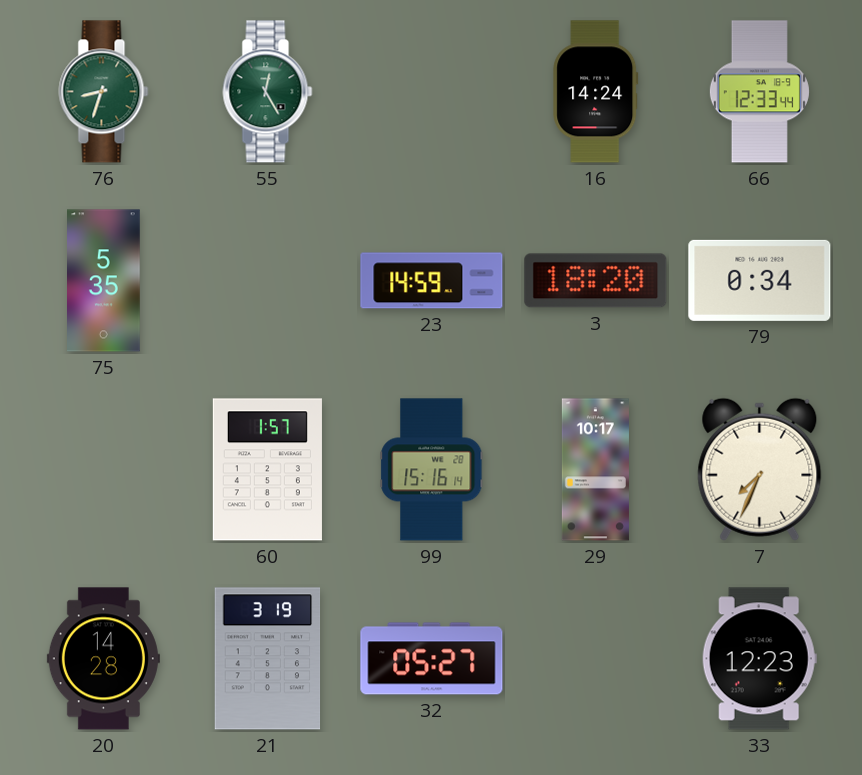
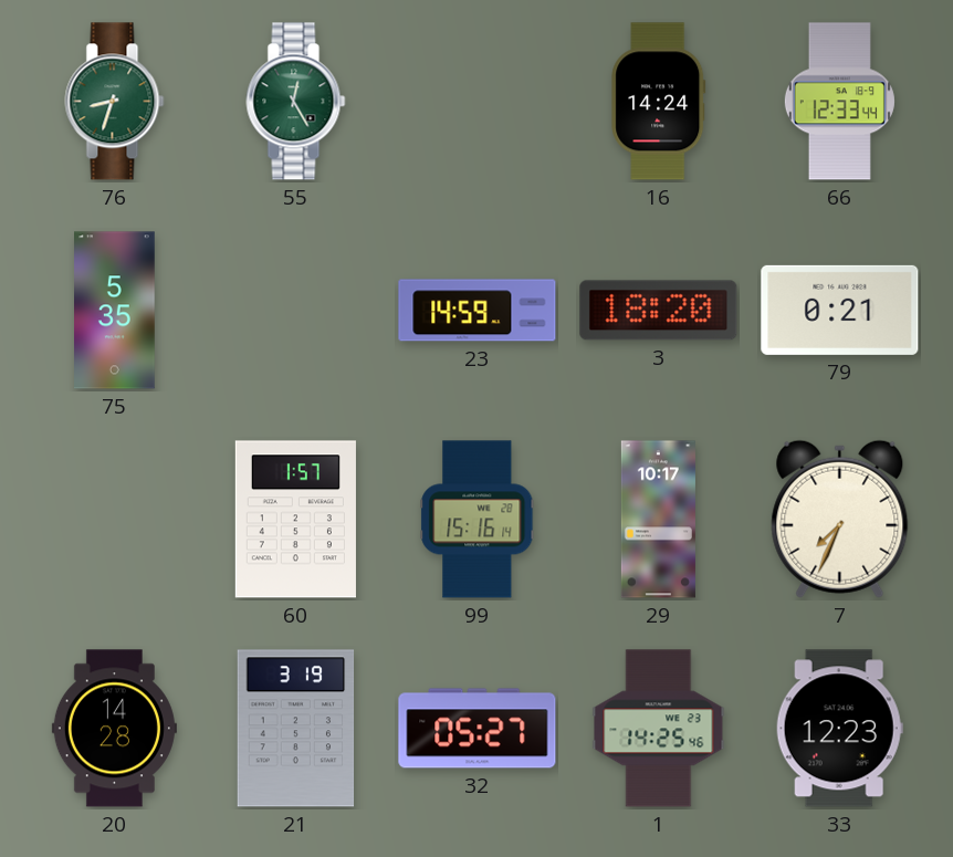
79: 0:34 -> 0:21
1: none -> 14:25
